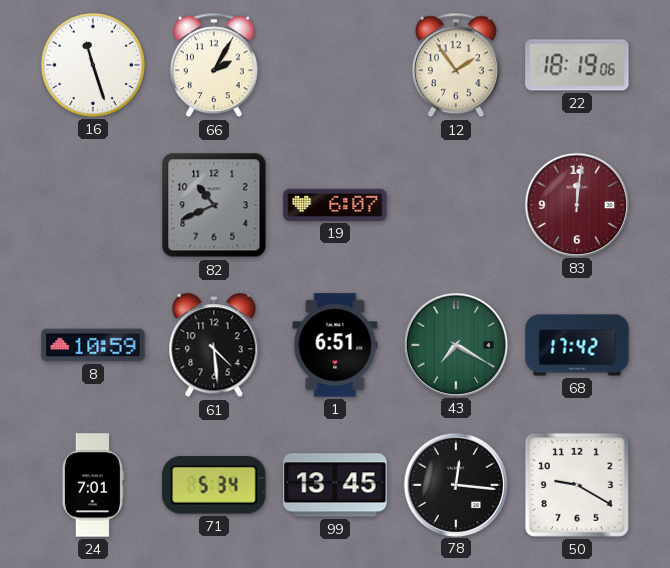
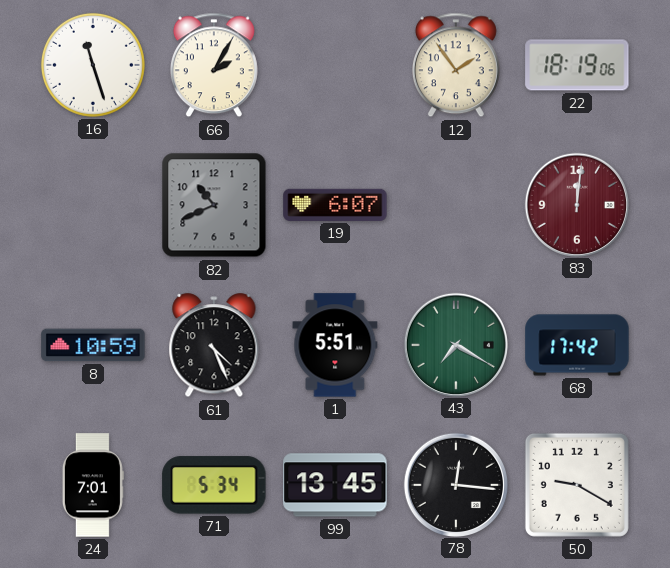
61: 4:29 -> 4:26
1: 6:51 -> 5:51
